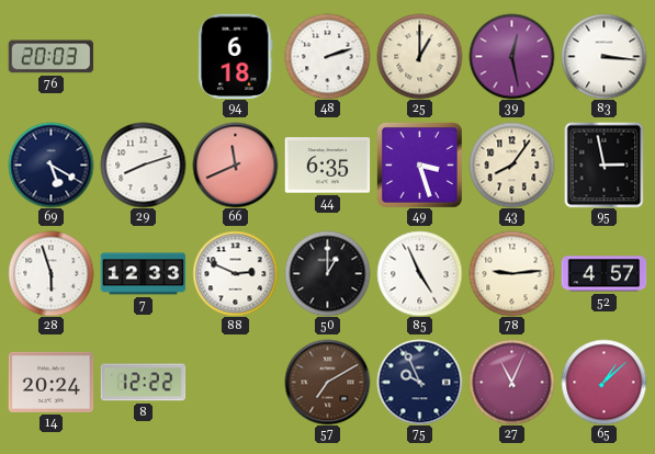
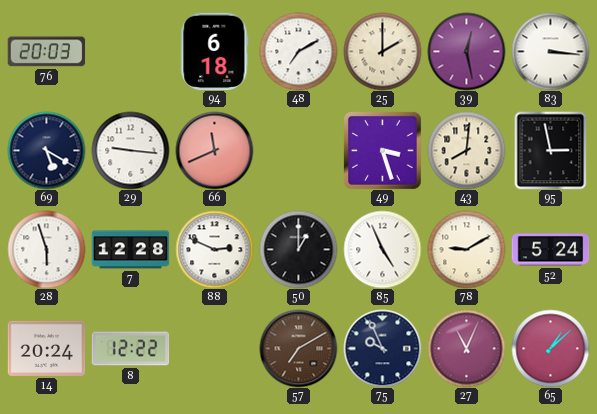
48: 2:12 -> 7:10
25: 1:00 -> 2:00
29: 8:12 -> 9:16
44: 6:35 -> none
43: 8:06 -> 8:01
7: 12:33 -> 12:28
78: 9:14 -> 9:10
52: 4:57 -> 5:24
